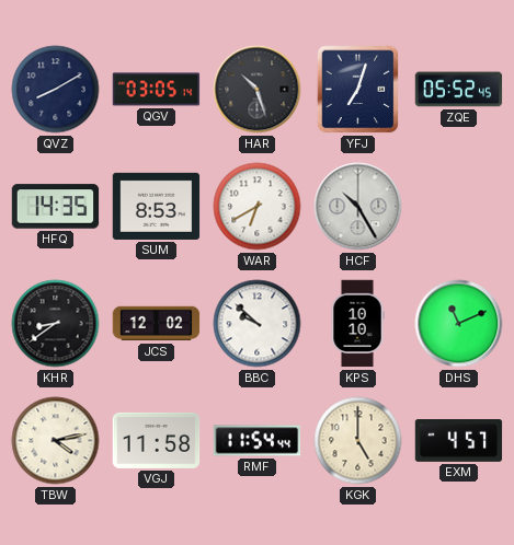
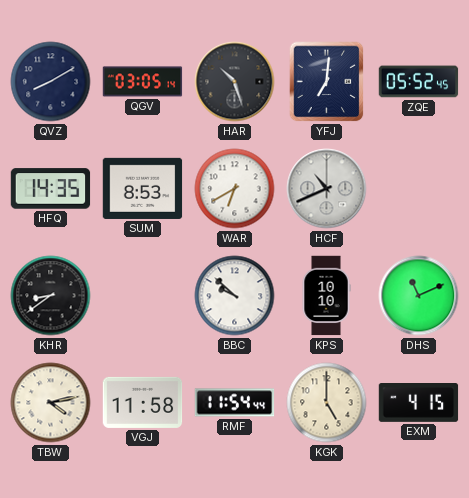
YFJ: 7:03 -> 7:01
HCF: 10:25 -> 10:41
JCS: 12:02 -> none
EXM: 4:57 -> 4:15
